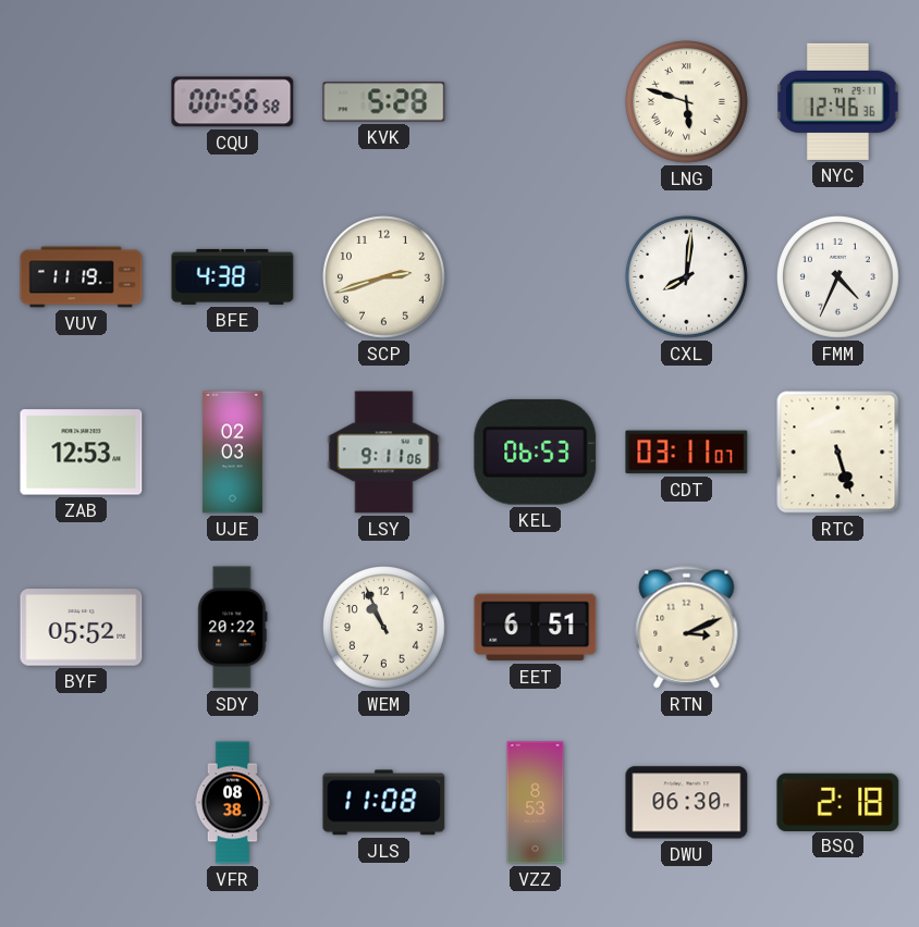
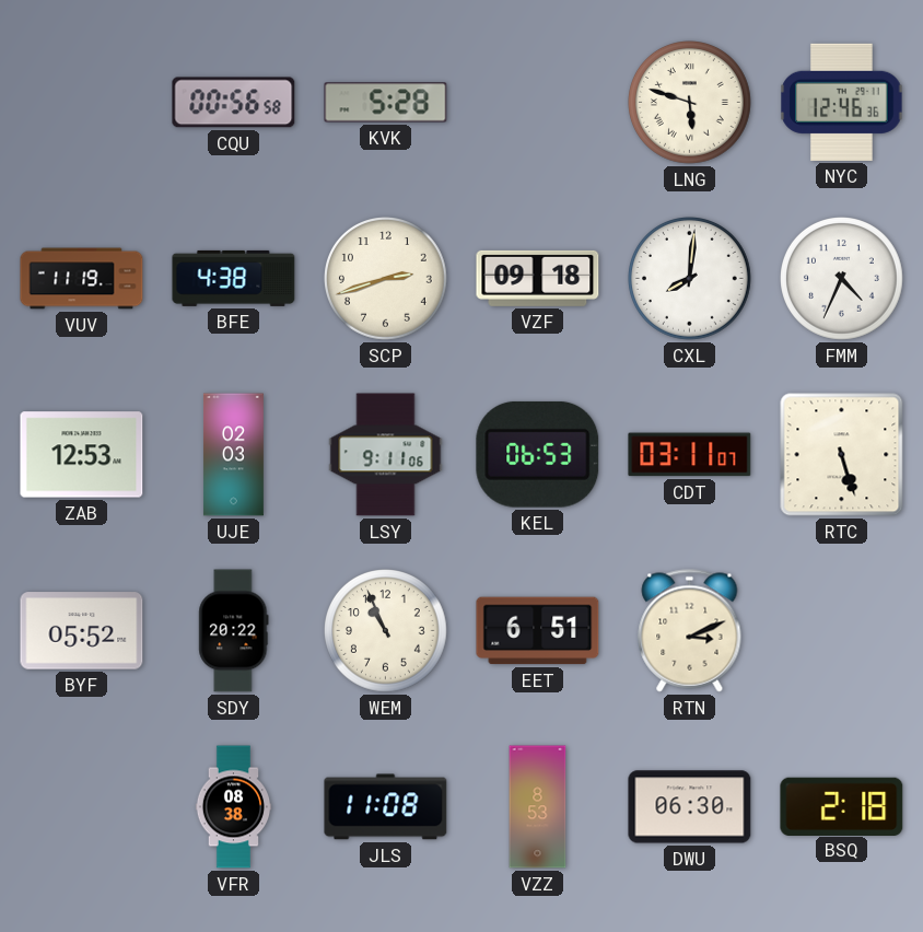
VZF: none -> 09:18
